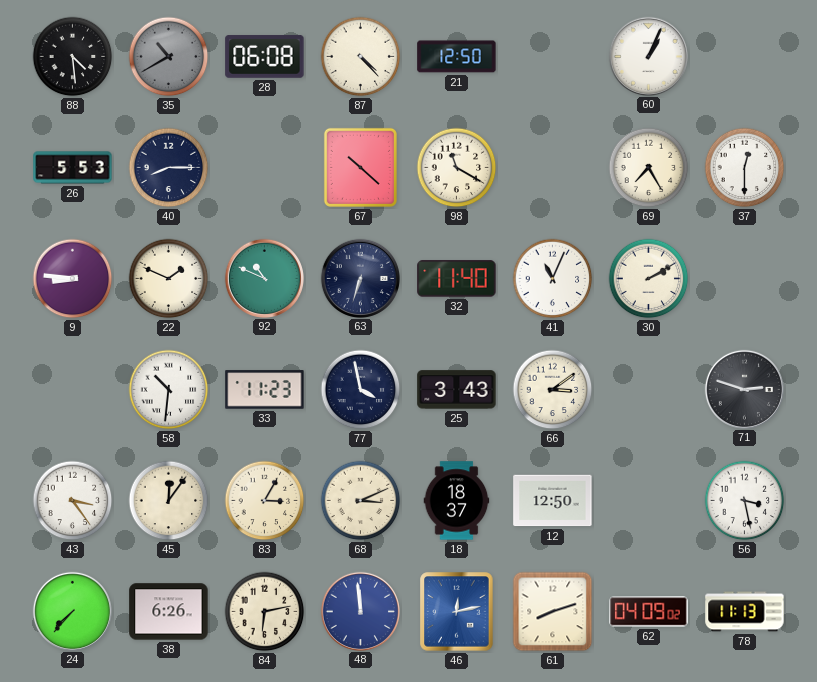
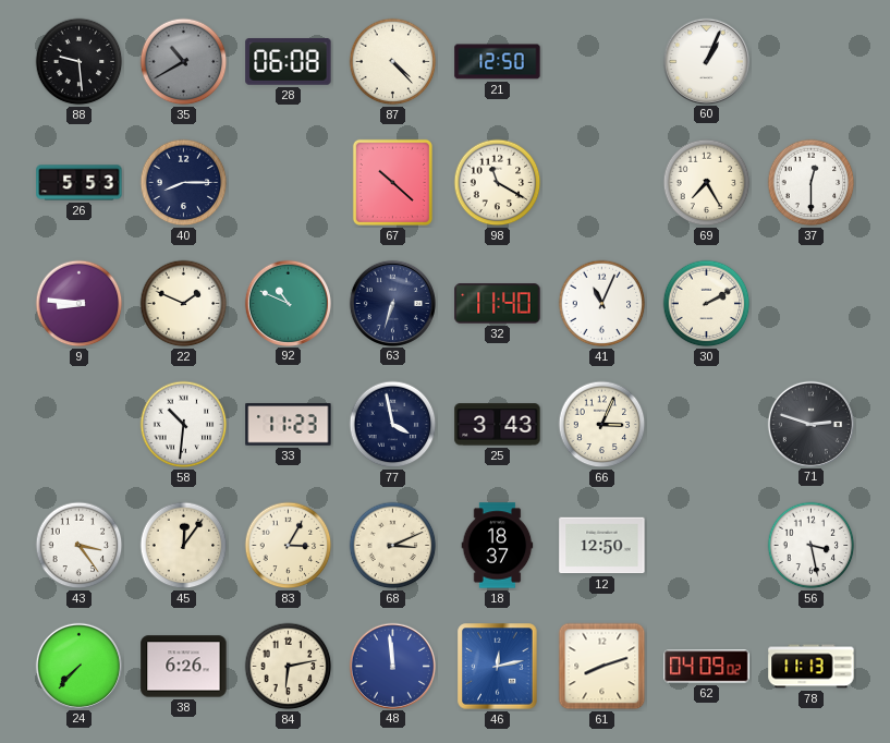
88: 4:29 -> 9:29
66: 3:09 -> 3:04
